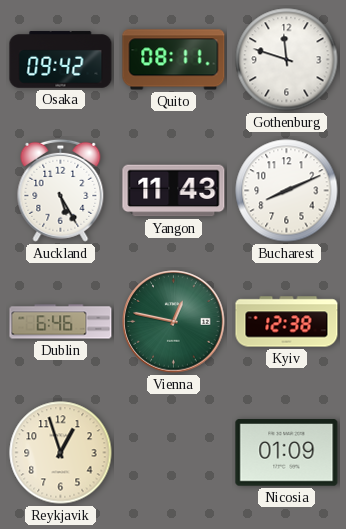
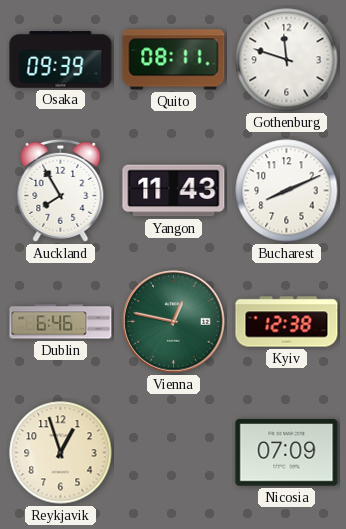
Osaka: 09:42 -> 09:39
Auckland: 5:25 -> 7:55
Nicosia: 01:09 -> 07:09
